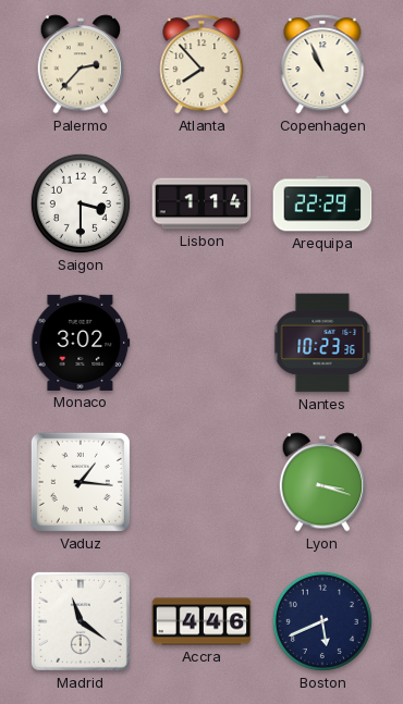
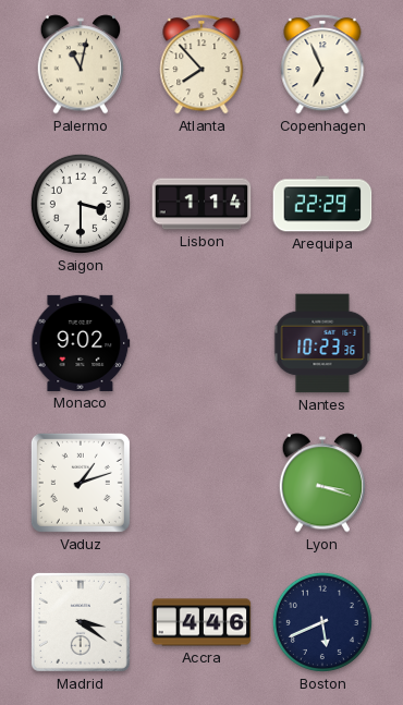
Palermo: 2:37 -> 11:02
Copenhagen: 10:56 -> 6:56
Monaco: 3:02 -> 9:02
Vaduz: 1:16 -> 1:12
Madrid: 11:21 -> 3:21
